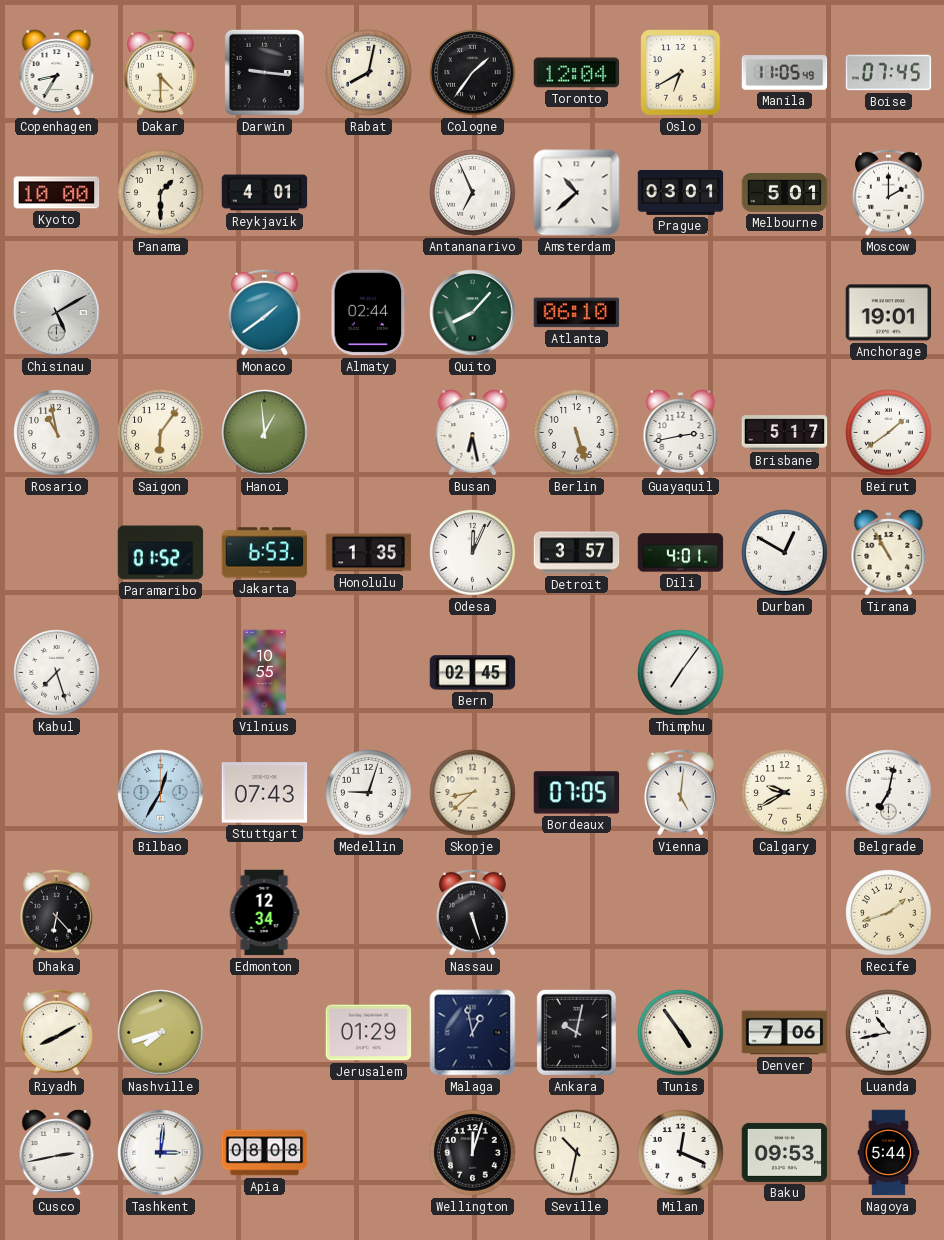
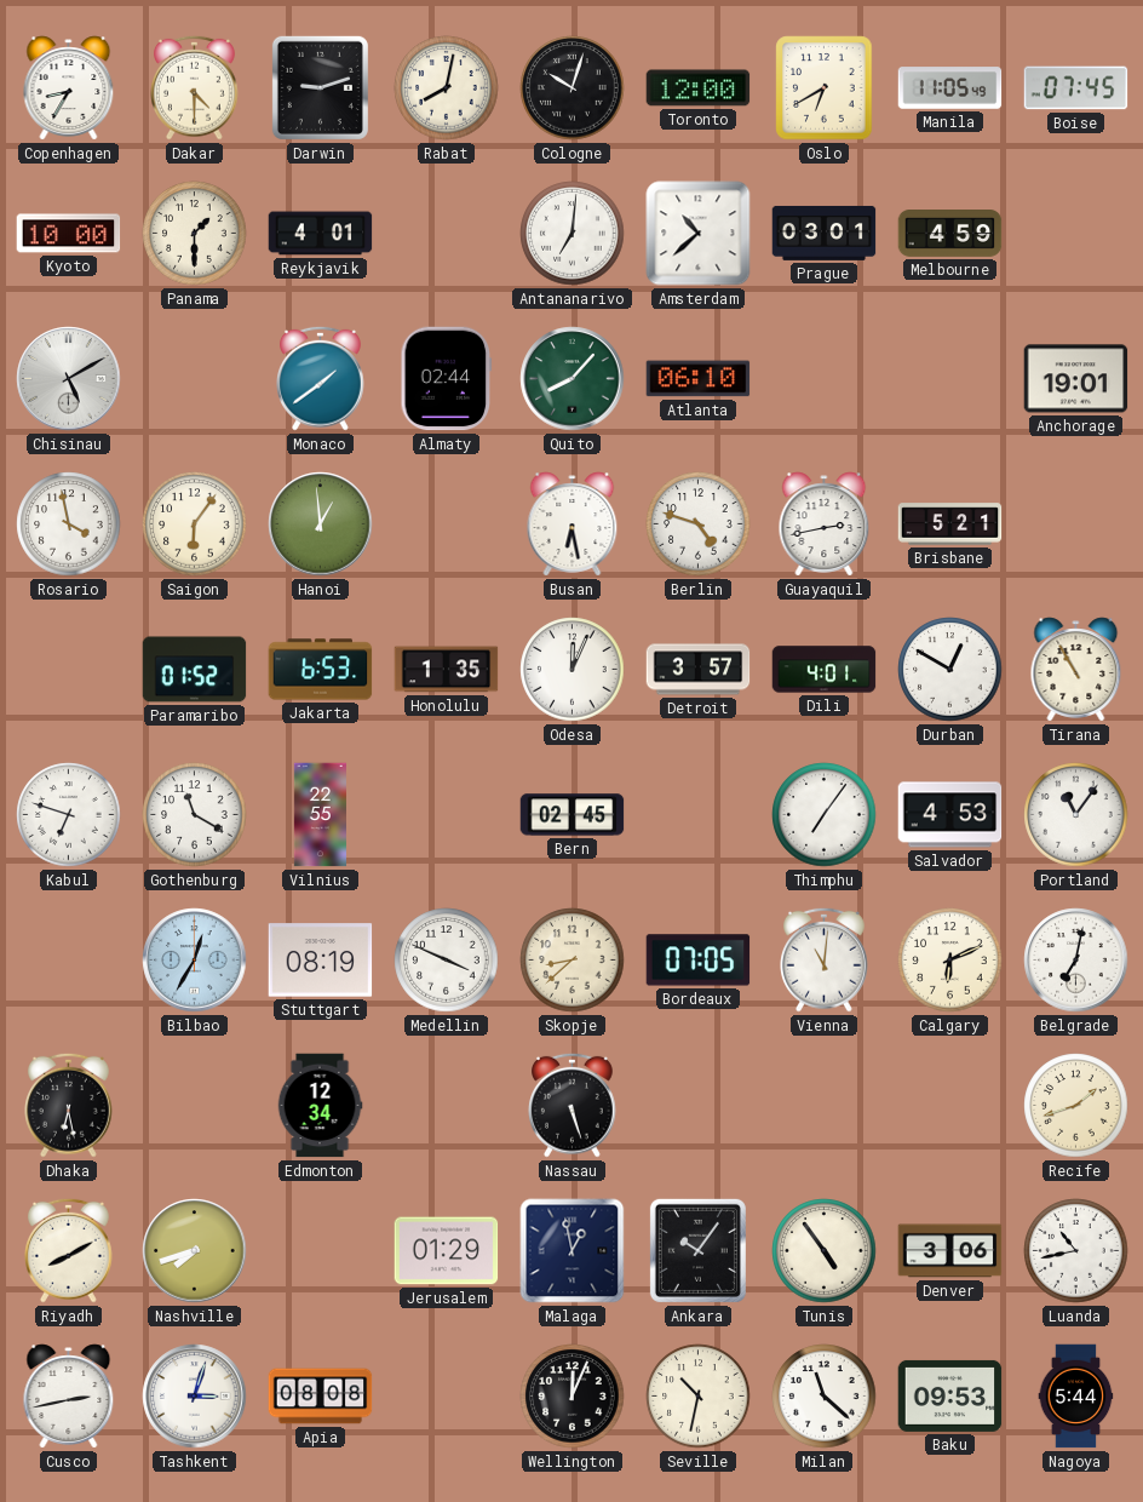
Darwin: 9:16 -> 9:12
Cologne: 1:36 -> 10:03
Toronto: 12:04 -> 12:00
Antananarivo: 6:56 -> 7:01
Melbourne: 5:01 -> 4:59
Moscow: 2:00 -> none
Rosario: 10:58 -> 3:58
Berlin: 5:27 -> 4:48
Brisbane: 5:17 -> 5:21
Beirut: 1:39 -> none
Kabul: 7:27 -> 6:48
Gothenburg: none -> 11:20
Vilnius: 10:55 -> 22:55
Salvador: none -> 4:53
Portland: none -> 11:06
Stuttgart: 07:43 -> 08:19
Medellin: 9:03 -> 3:49
Vienna: 5:01 -> 11:01
Calgary: 9:40 -> 6:11
Dhaka: 6:23 -> 6:28
Ankara: 10:02 -> 10:06
Denver: 7:06 -> 3:06
Tashkent: 3:01 -> 3:03
Wellington: 12:03 -> 12:04
Milan: 12:19 -> 11:22
